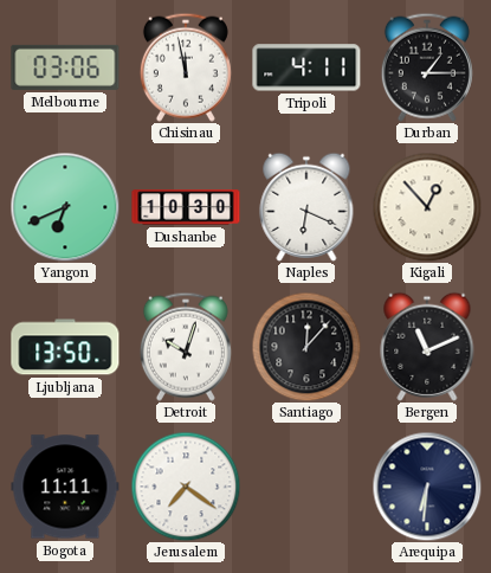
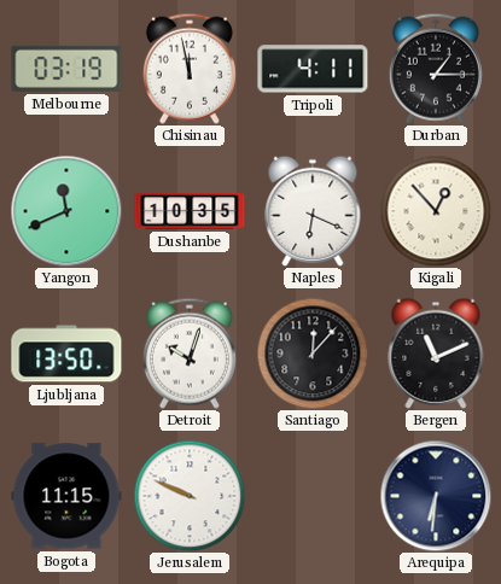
Melbourne: 03:06 -> 03:19
Yangon: 6:41 -> 11:41
Dushanbe: 10:30 -> 10:35
Bogota: 11:11 -> 11:15
Jerusalem: 7:21 -> 9:49
